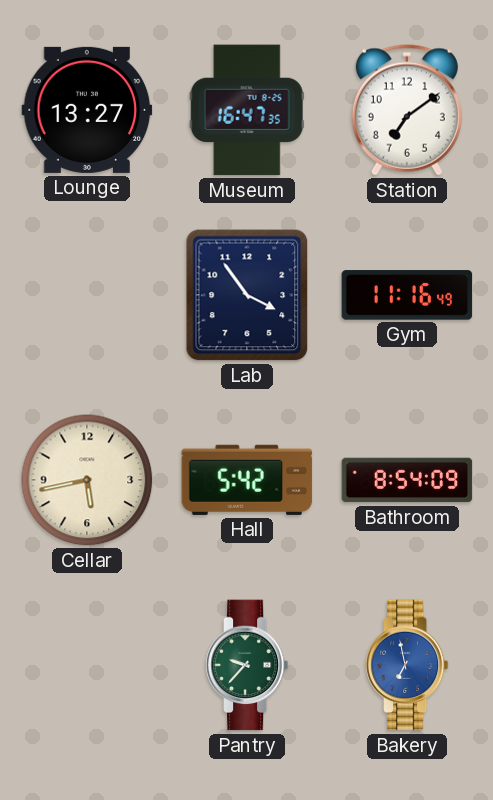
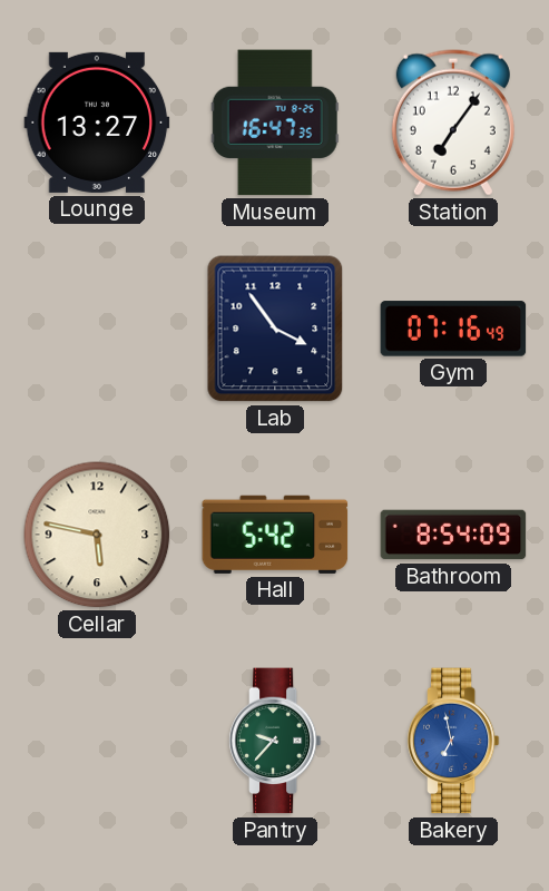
Station: 7:09 -> 7:06
Gym: 11:16 -> 07:16
Cellar: 5:43 -> 5:47
